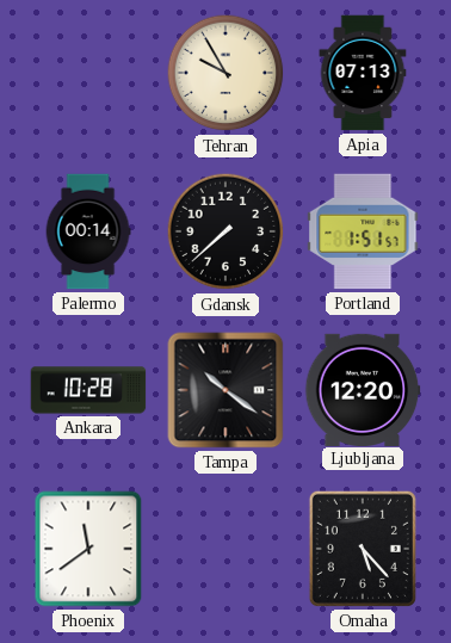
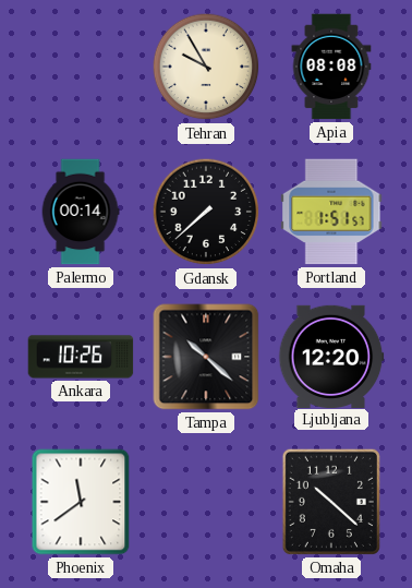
Apia: 07:13 -> 08:08
Ankara: 10:28 -> 10:26
Tampa: 10:21 -> 10:22
Omaha: 5:23 -> 10:22
